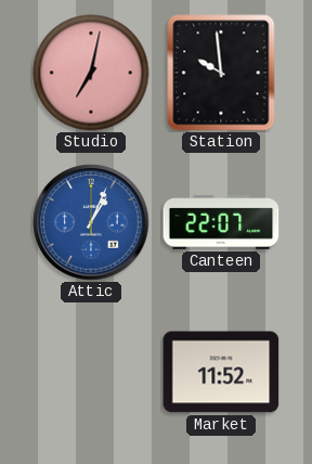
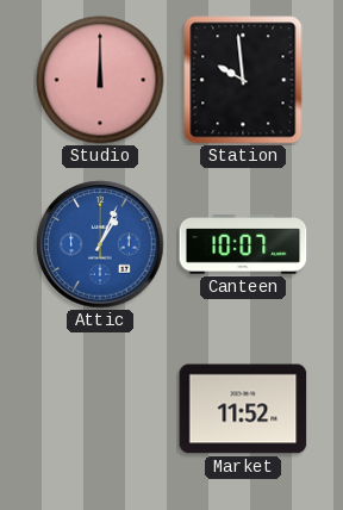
Studio: 7:02 -> 12:00
Canteen: 22:07 -> 10:07
